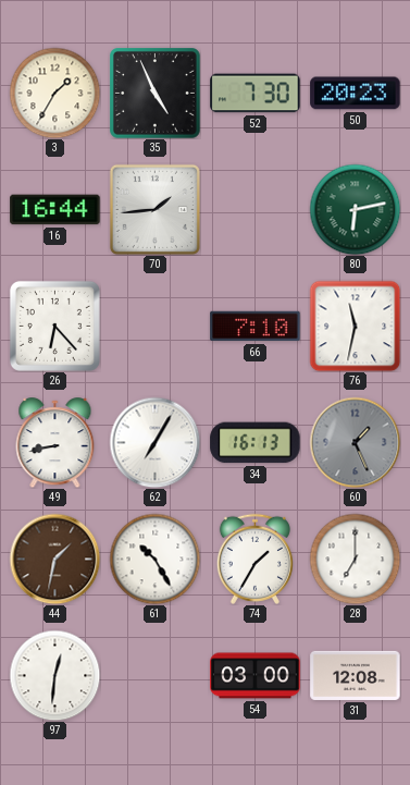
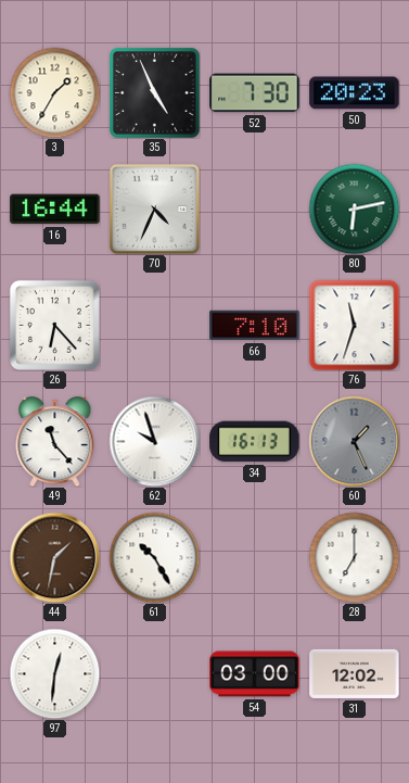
70: 1:44 -> 4:34
76: 11:32 -> 11:33
49: 8:43 -> 11:23
62: 7:05 -> 9:57
74: 1:35 -> none
31: 12:08 -> 12:02
